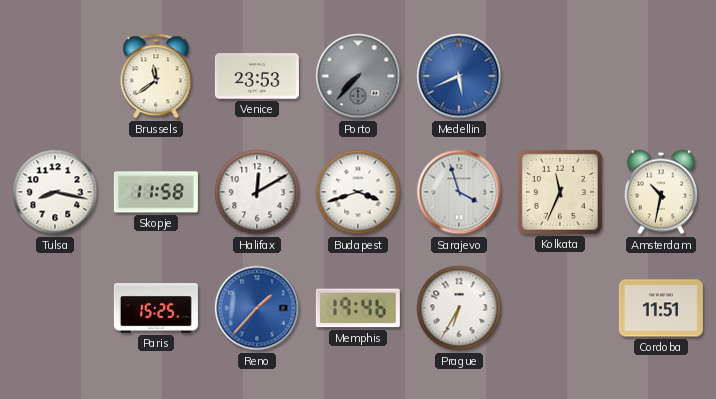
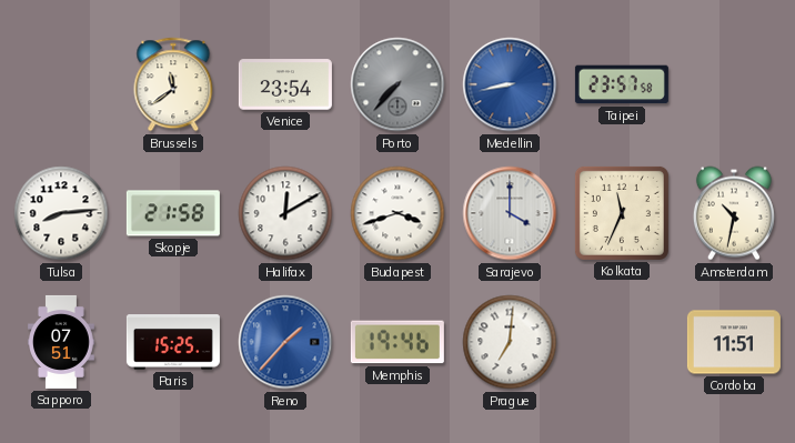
Venice: 23:53 -> 23:54
Medellin: 5:41 -> 8:43
Taipei: none -> 23:57
Tulsa: 8:17 -> 8:14
Skopje: 11:58 -> 21:58
Sarajevo: 3:57 -> 4:00
Sapporo: none -> 07:51
Prague: 6:35 -> 7:01
